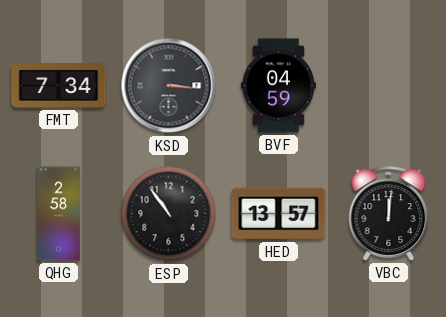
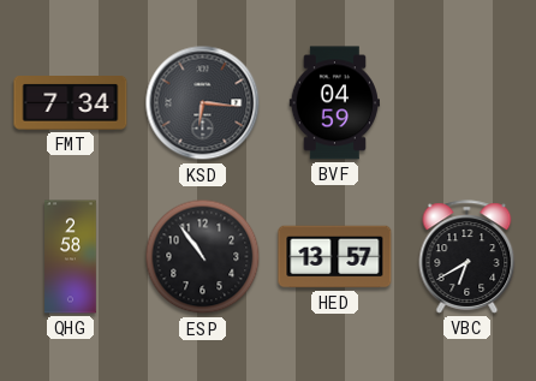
KSD: 3:16 -> 6:16
VBC: 12:01 -> 6:40
